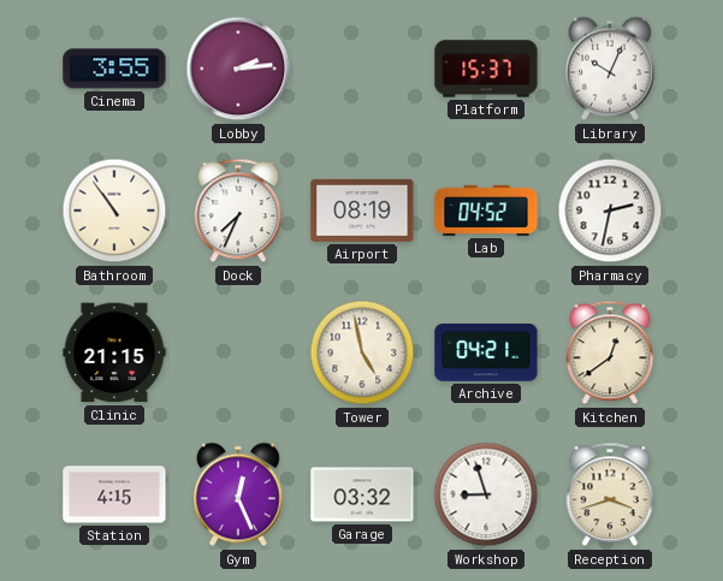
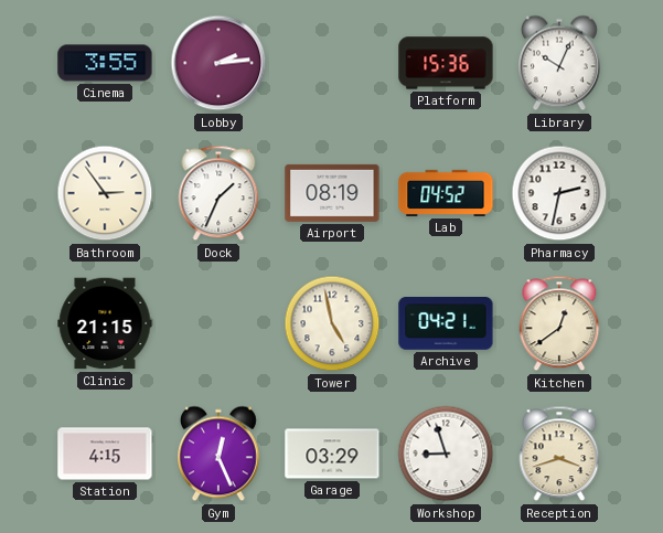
Platform: 15:37 -> 15:36
Bathroom: 10:54 -> 2:54
Dock: 7:34 -> 1:34
Garage: 03:32 -> 03:29
